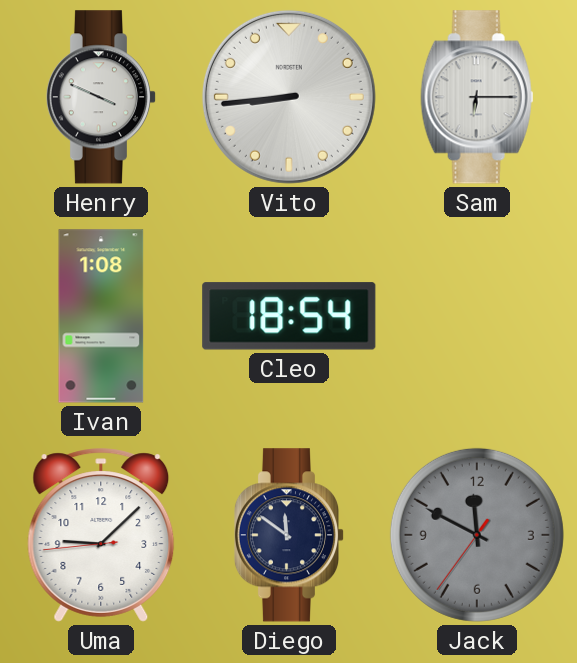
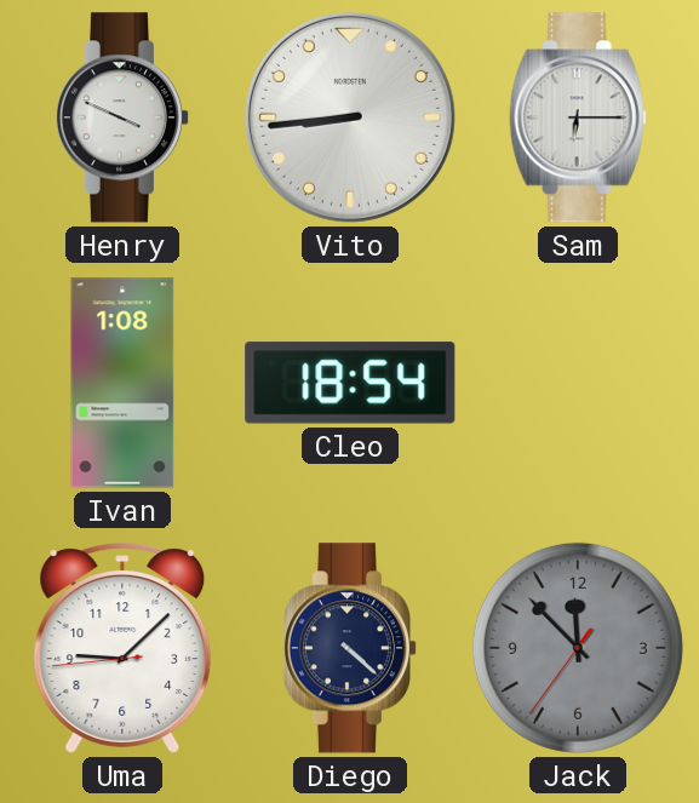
Diego: 11:51 -> 4:22
Jack: 11:49 -> 11:52
